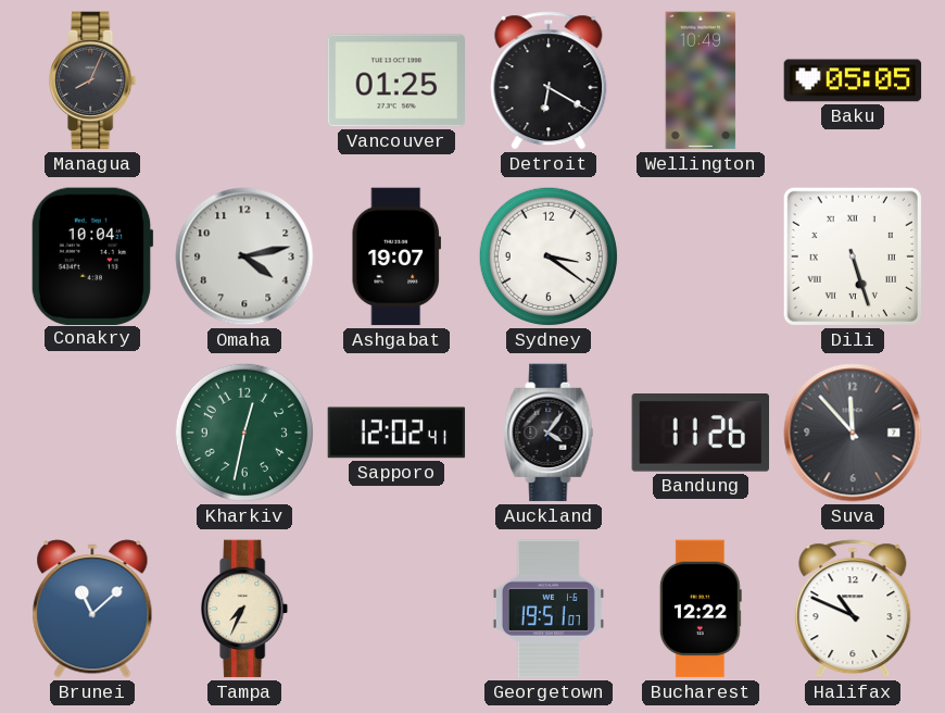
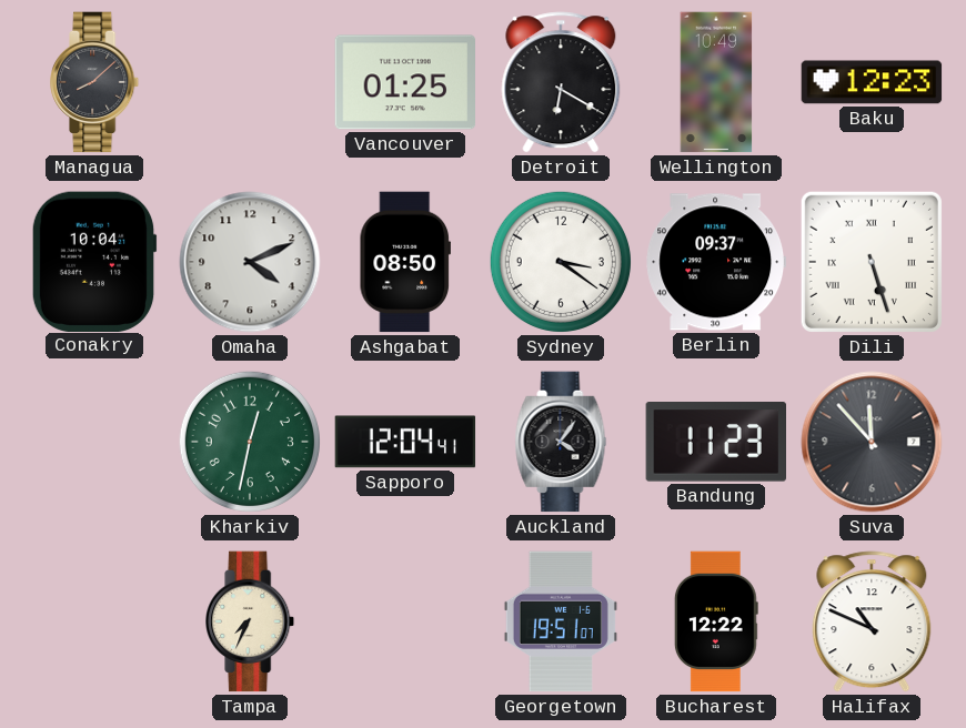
Managua: 8:04 -> 8:08
Baku: 05:05 -> 12:23
Omaha: 4:13 -> 4:11
Ashgabat: 19:07 -> 08:50
Berlin: none -> 09:37
Sapporo: 12:02 -> 12:04
Bandung: 11:26 -> 11:23
Brunei: 11:08 -> none
